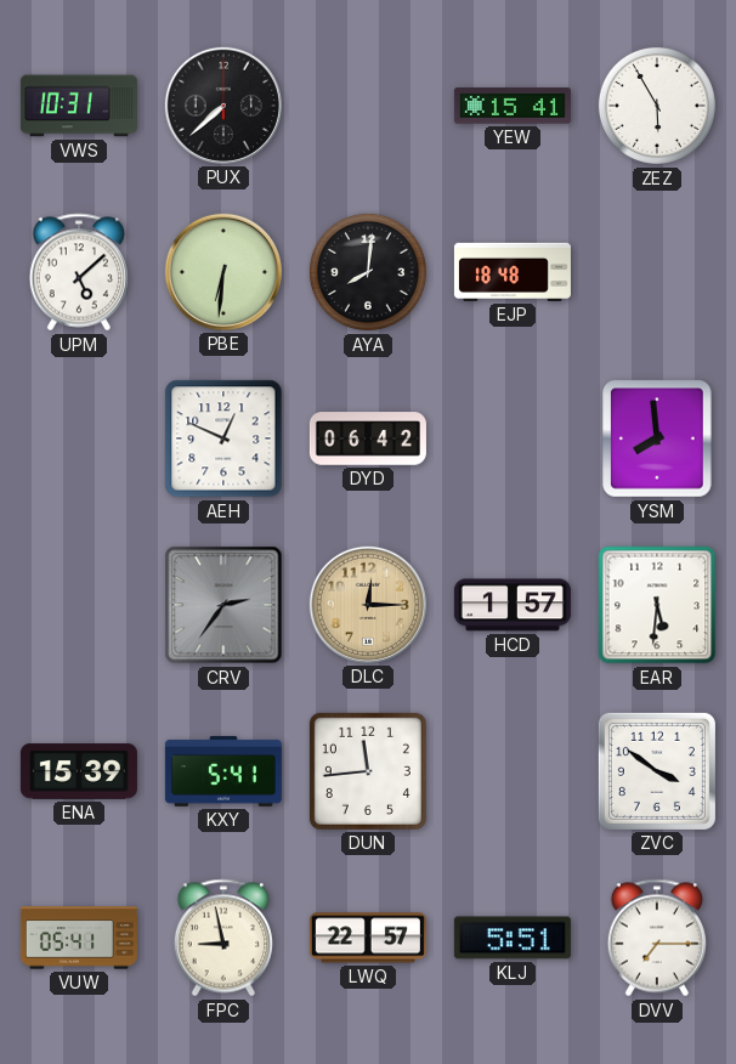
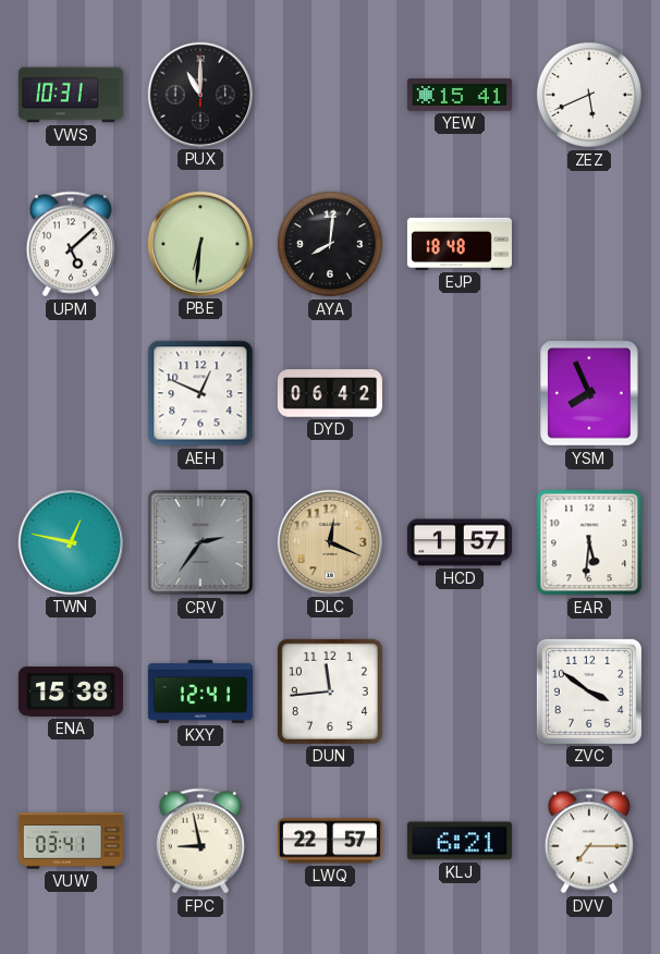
PUX: 7:38 -> 11:00
ZEZ: 5:55 -> 5:41
YSM: 7:59 -> 7:56
TWN: none -> 12:47
DLC: 12:15 -> 12:19
ENA: 15:39 -> 15:38
KXY: 5:41 -> 12:41
VUW: 05:41 -> 03:41
KLJ: 5:51 -> 6:21
